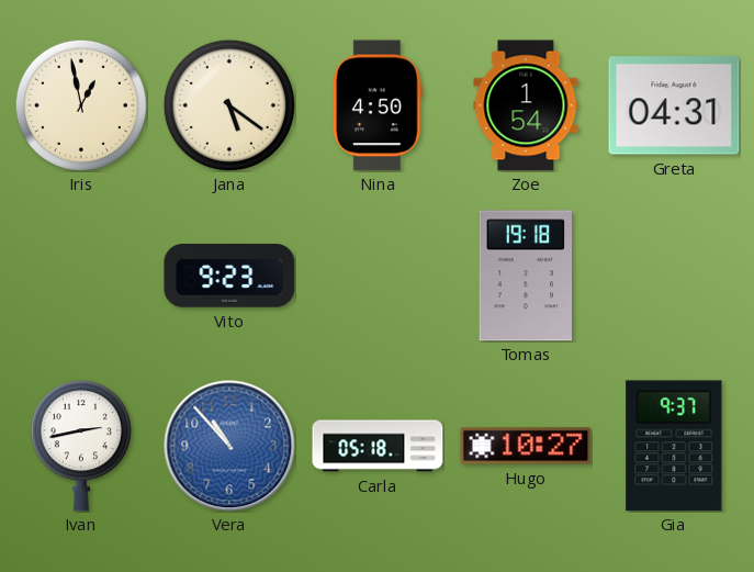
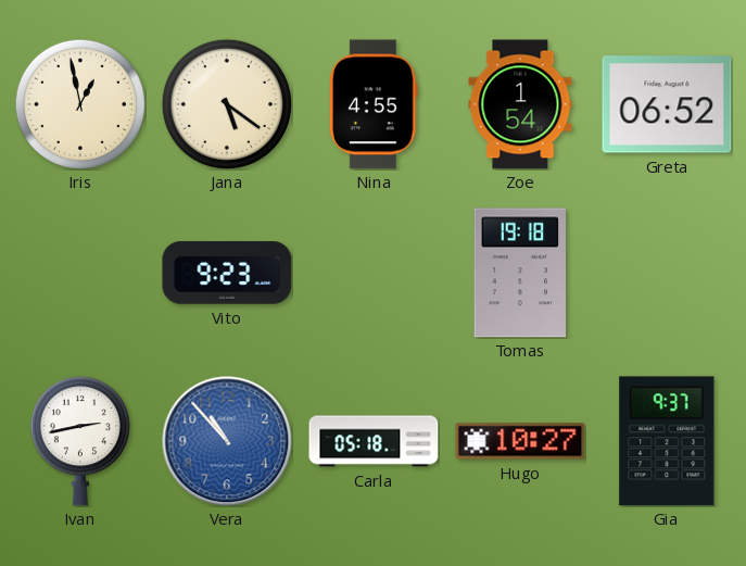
Nina: 4:50 -> 4:55
Greta: 04:31 -> 06:52
